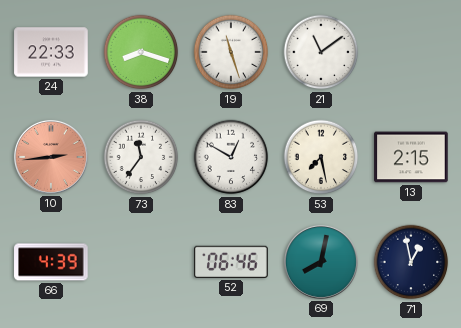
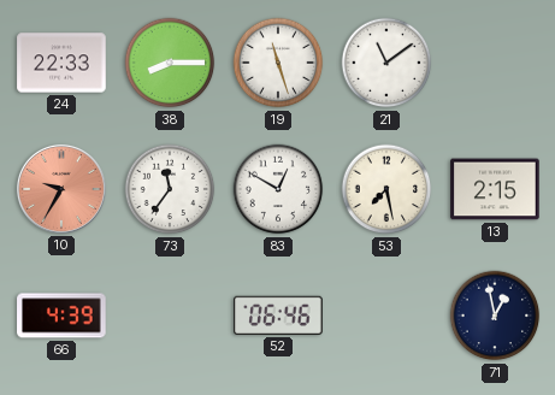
38: 8:18 -> 8:15
10: 2:44 -> 9:35
69: 8:02 -> none
